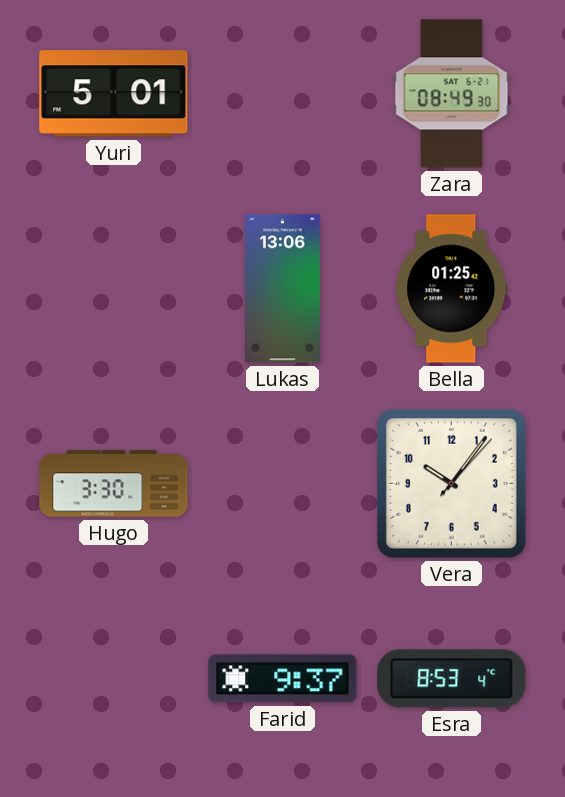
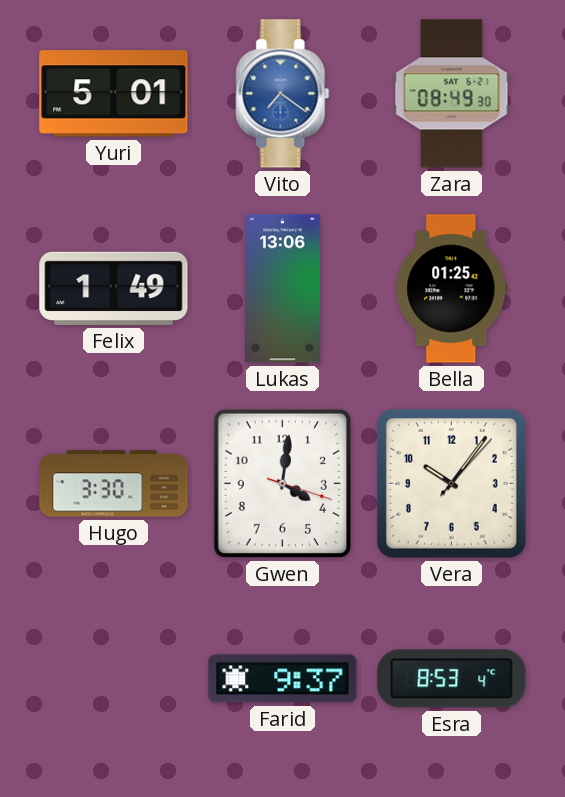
Vito: none -> 7:21
Felix: none -> 1:49
Gwen: none -> 4:01
